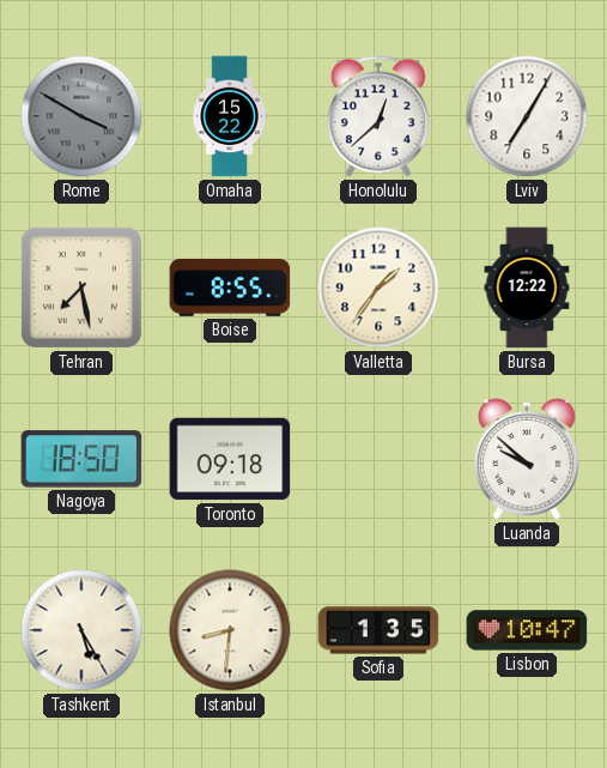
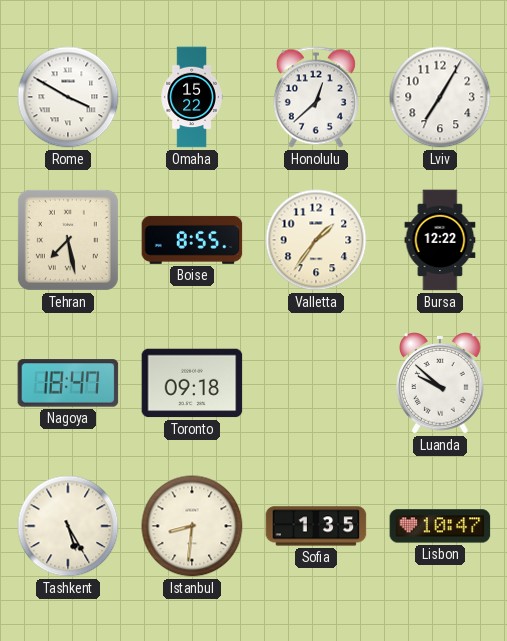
Rome dial: grey -> white
Nagoya: 18:50 -> 18:47
